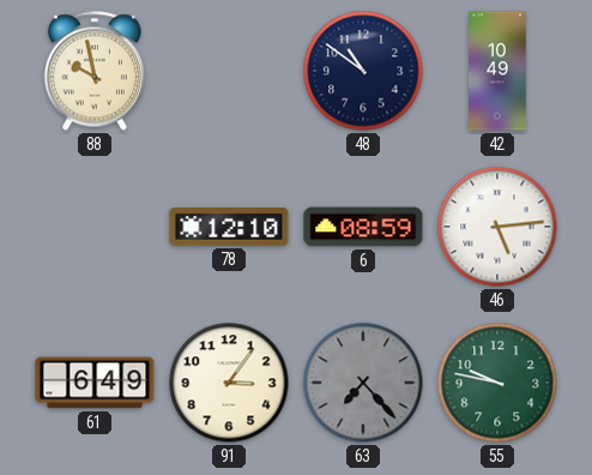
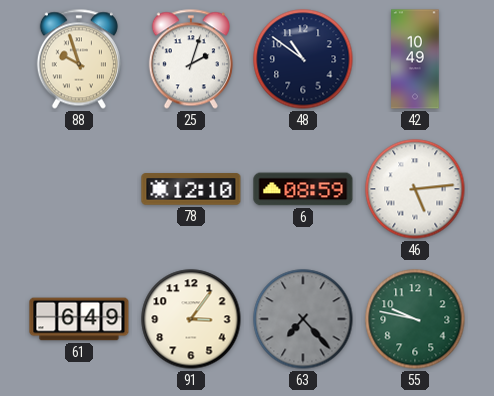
88: 9:58 -> 9:57
25: none -> 2:03
